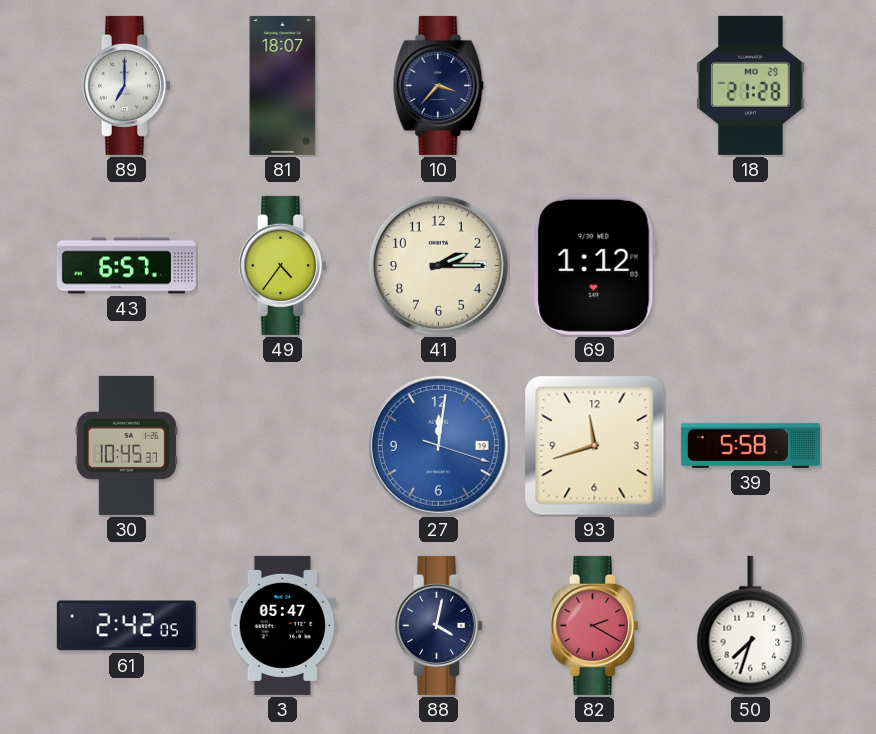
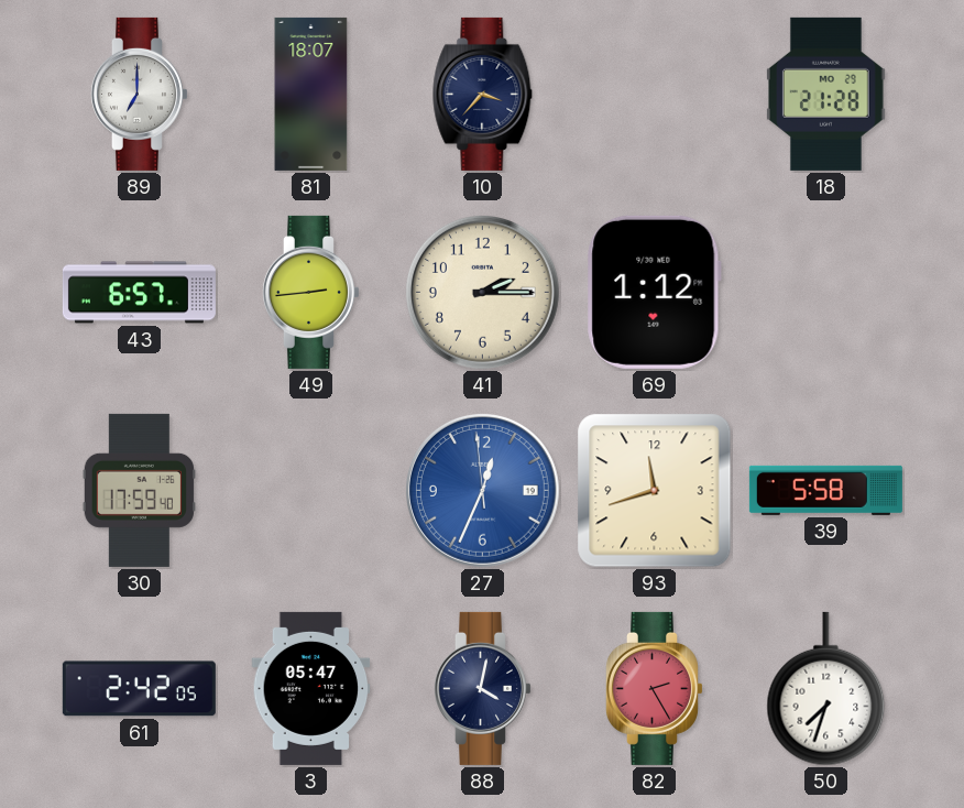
49: 4:36 -> 2:44
30: 10:45 -> 17:59
27: 12:01 -> 12:33
82: 2:20 -> 2:25
